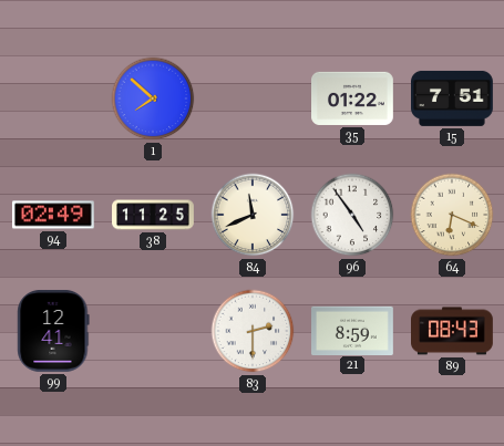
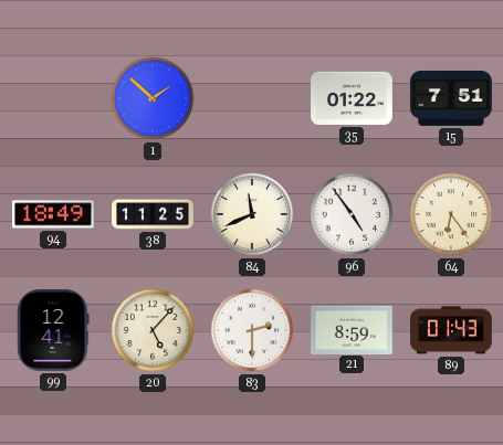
1: 7:52 -> 1:52
94: 02:49 -> 18:49
64: 6:19 -> 6:24
20: none -> 5:07
89: 08:43 -> 01:43
